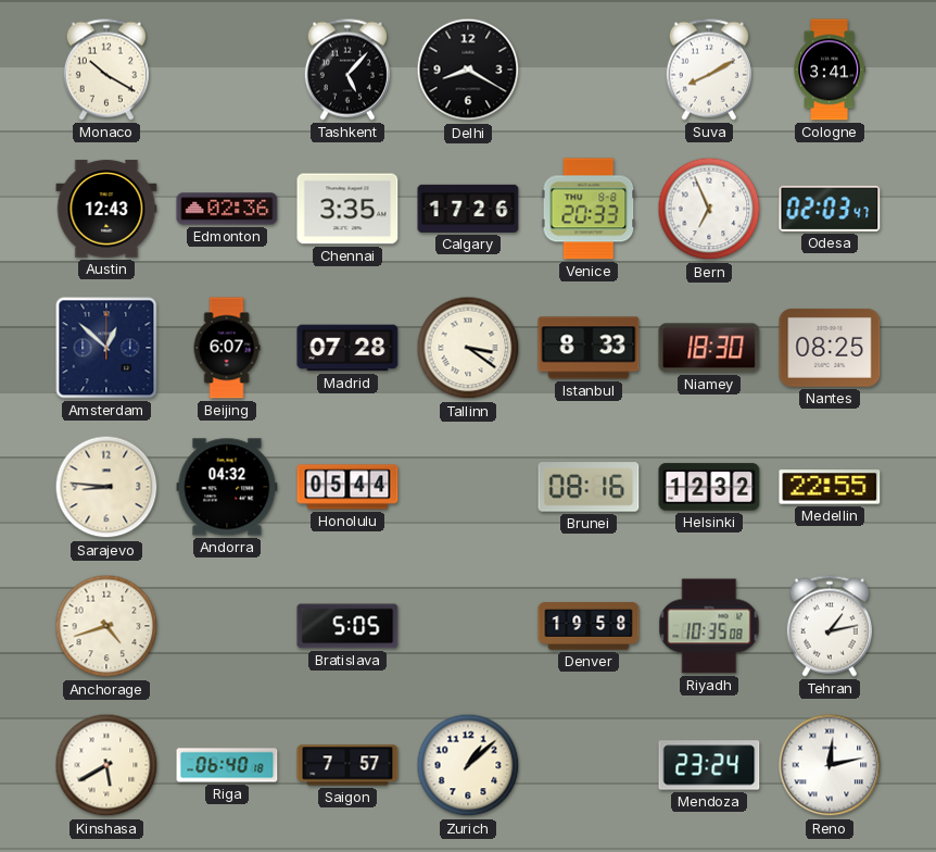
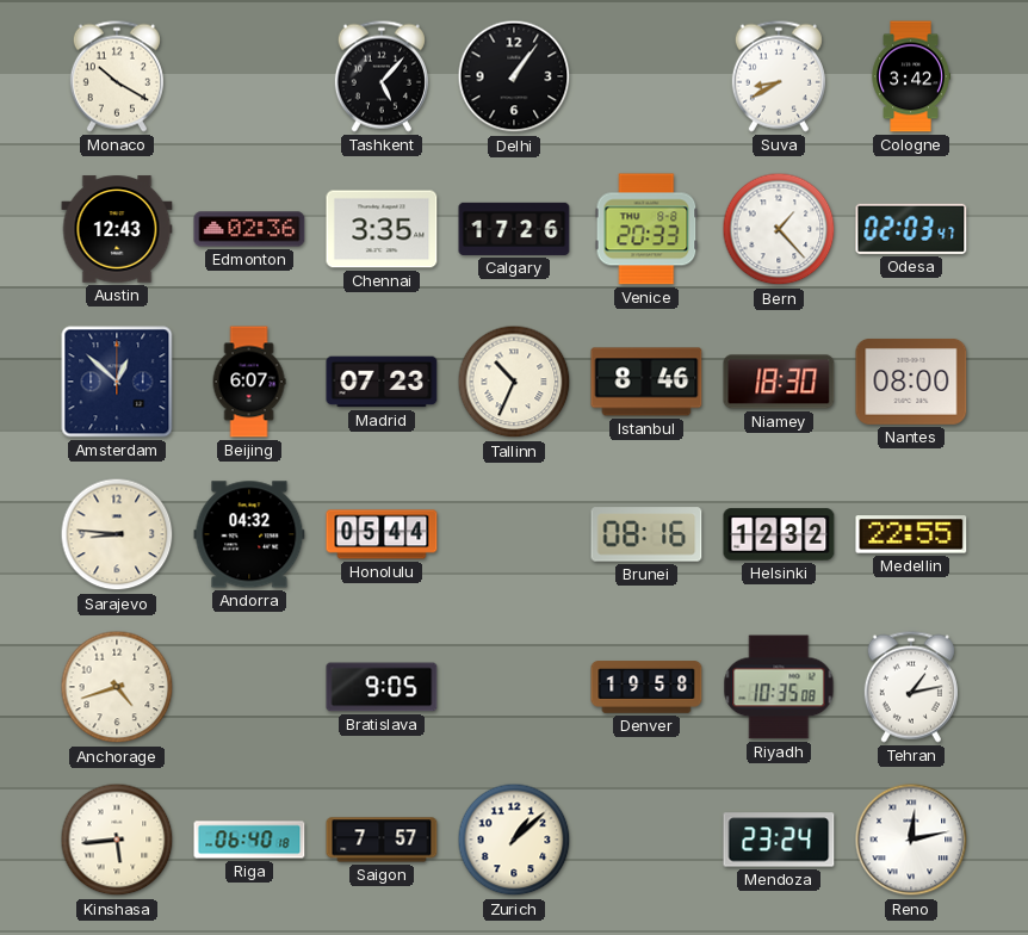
Delhi: 8:20 -> 1:06
Suva: 8:10 -> 8:40
Cologne: 3:41 -> 3:42
Bern: 6:56 -> 1:23
Madrid: 07:28 -> 07:23
Tallinn: 3:21 -> 10:34
Istanbul: 8:33 -> 8:46
Nantes: 08:25 -> 08:00
Bratislava: 5:05 -> 9:05
Kinshasa: 5:40 -> 5:44
